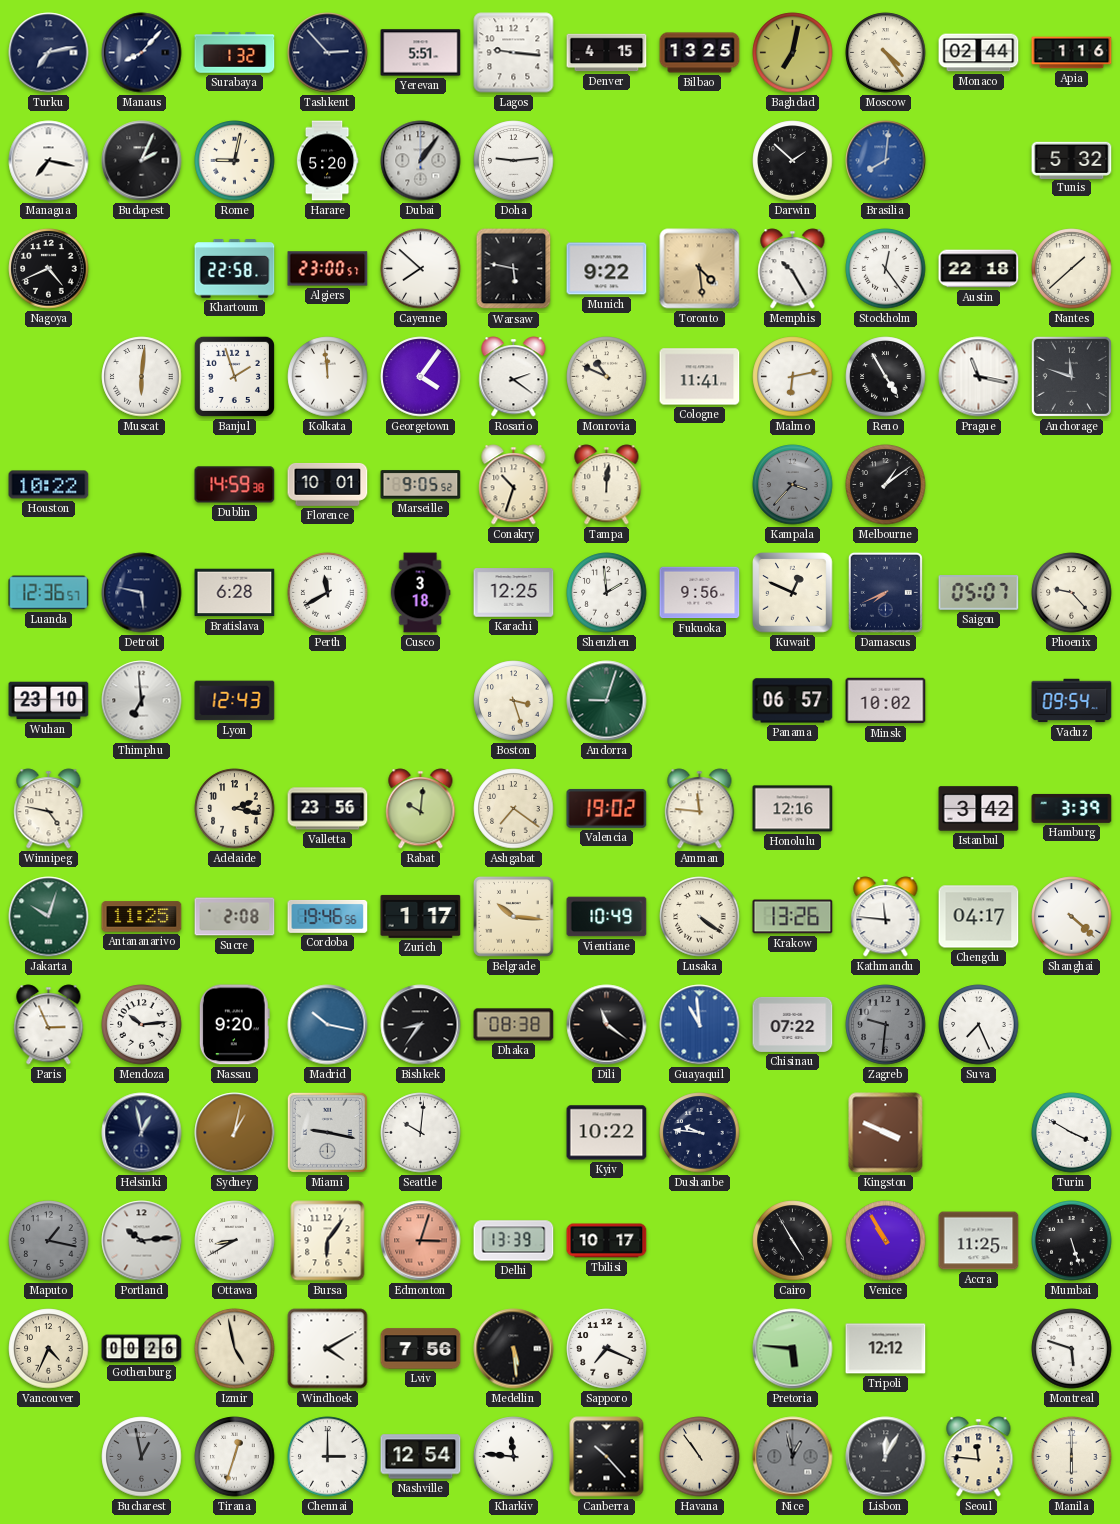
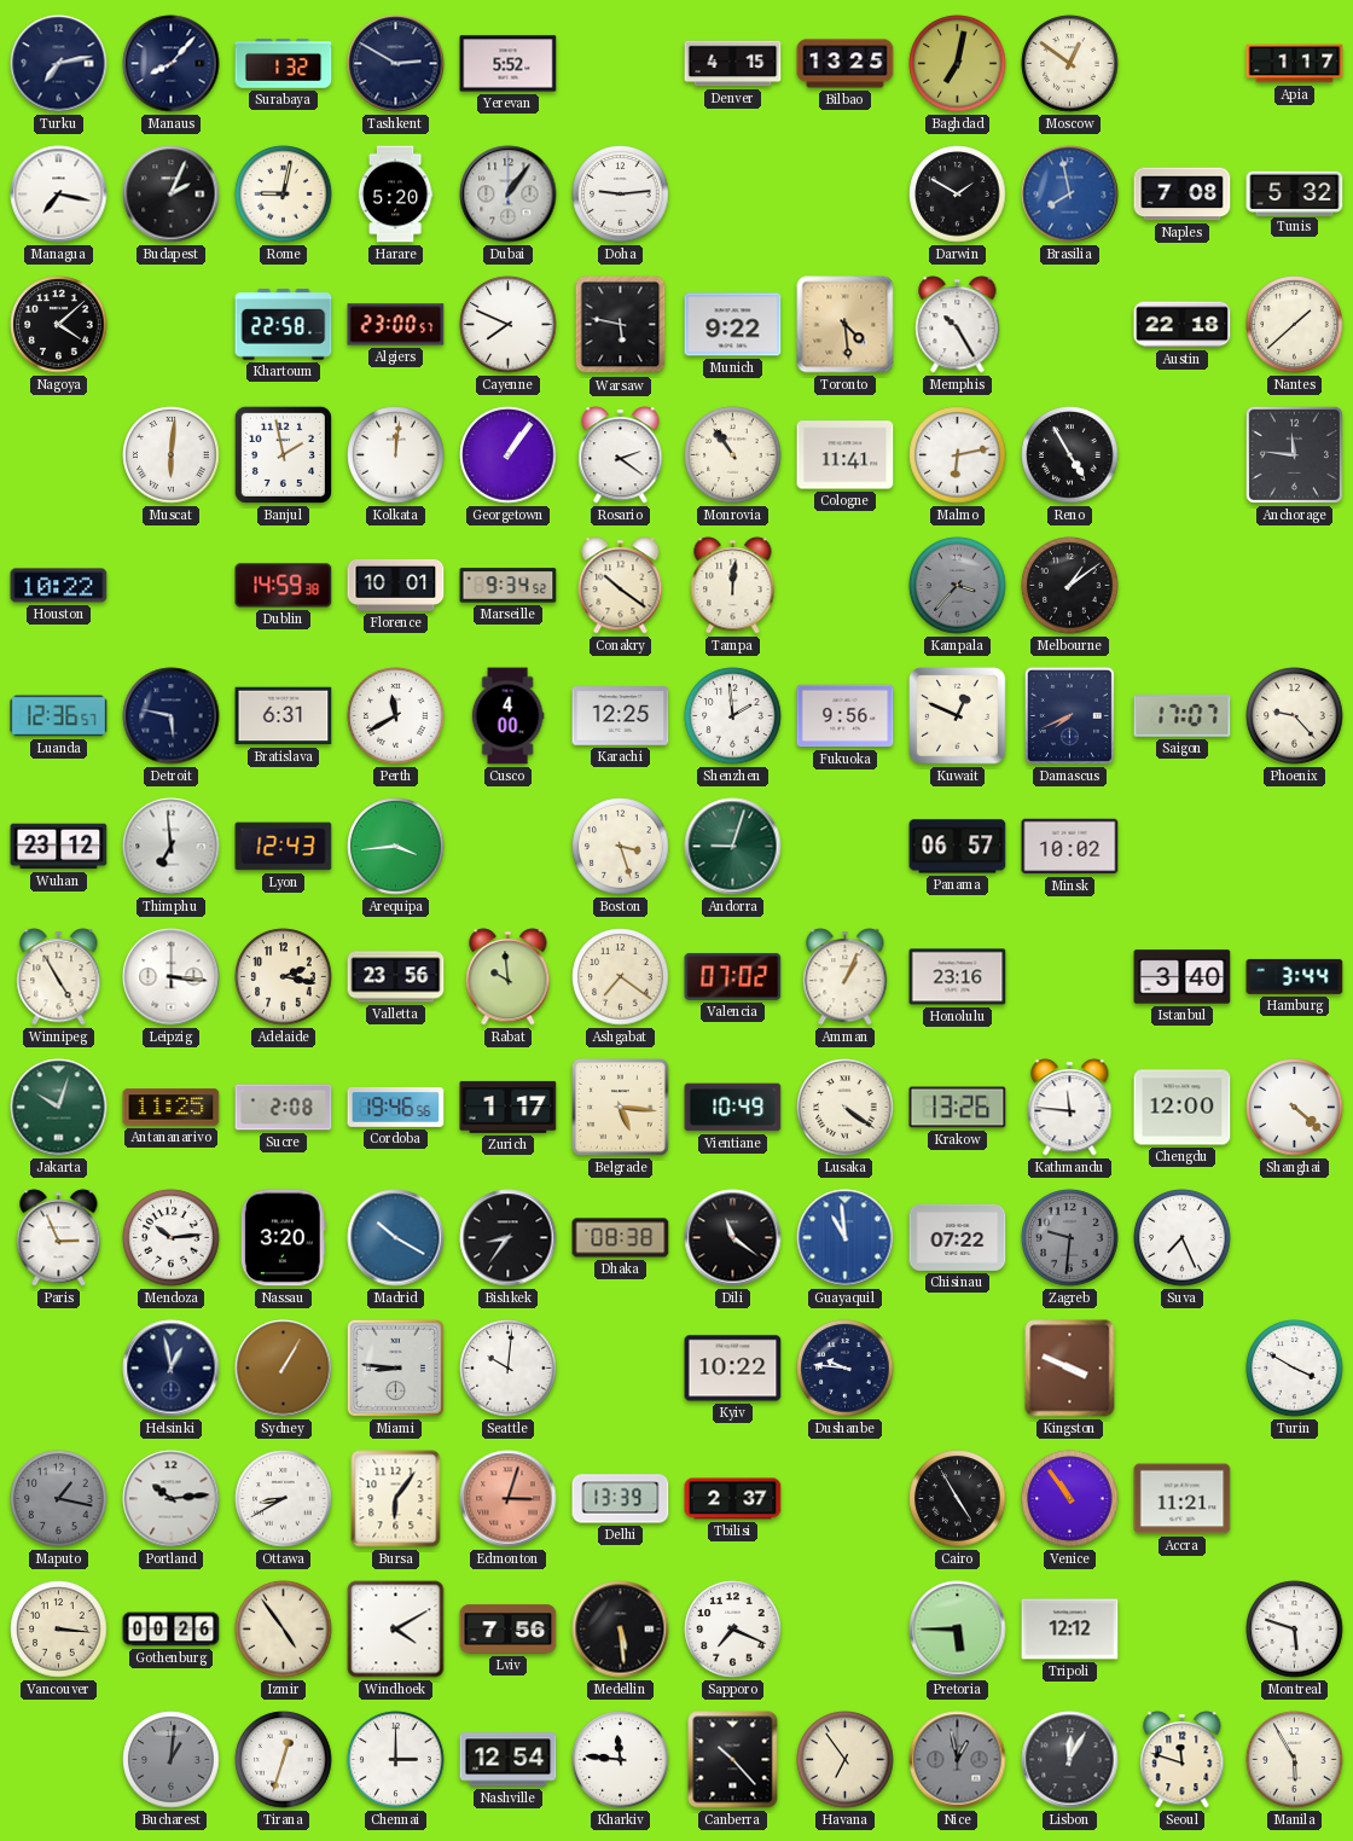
Tashkent: 2:53 -> 2:50
Yerevan: 5:51 -> 5:52
Lagos: 9:16 -> none
Moscow: 4:24 -> 12:51
Monaco: 02:44 -> none
Apia: 1:16 -> 1:17
Darwin: 1:52 -> 1:50
Brasilia: 8:01 -> 7:58
Naples: none -> 7:08
Nagoya: 4:41 -> 4:08
Cayenne: 7:52 -> 7:49
Stockholm: 12:24 -> none
Banjul: 1:57 -> 1:58
Kolkata: 11:59 -> 12:01
Georgetown: 4:06 -> 1:06
Monrovia: 10:49 -> 10:54
Prague: 11:17 -> none
Anchorage: 11:48 -> 11:46
Marseille: 9:05 -> 9:34
Conakry: 10:33 -> 10:21
Bratislava: 6:28 -> 6:31
Cusco: 3:18 -> 4:00
Saigon: 05:07 -> 17:07
Wuhan: 23:10 -> 23:12
Arequipa: none -> 3:44
Vaduz: 09:54 -> none
Winnipeg: 4:47 -> 4:55
Leipzig: none -> 3:16
Rabat: 10:01 -> 9:59
Valencia: 19:02 -> 07:02
Amman: 11:46 -> 1:04
Honolulu: 12:16 -> 23:16
Istanbul: 3:42 -> 3:40
Hamburg: 3:39 -> 3:44
Belgrade: 10:16 -> 5:16
Chengdu: 04:17 -> 12:00
Nassau: 9:20 -> 3:20
Madrid: 10:17 -> 10:20
Sydney: 1:02 -> 1:05
Miami: 9:17 -> 8:46
Tbilisi: 10:17 -> 2:37
Venice: 10:55 -> 10:54
Accra: 11:25 -> 11:21
Mumbai: 5:27 -> none
Vancouver: 4:34 -> 3:16
Izmir: 4:58 -> 4:54
Pretoria: 5:46 -> 5:45
Bucharest: 12:58 -> 1:01
Havana: 10:54 -> 6:54
Seoul: 11:46 -> 11:48
Manila: 6:00 -> 5:55
